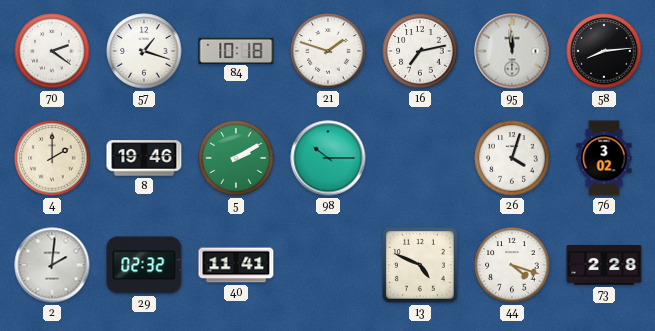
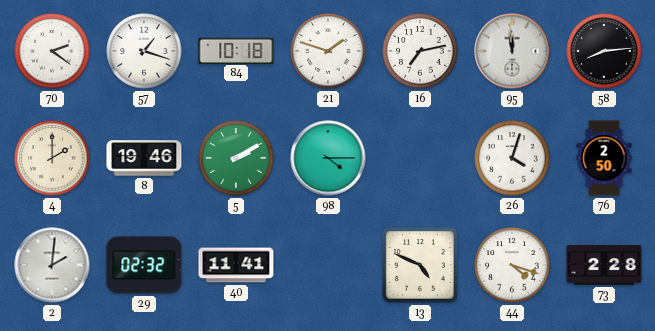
98: 10:15 -> 4:15
76: 3:02 -> 2:50
